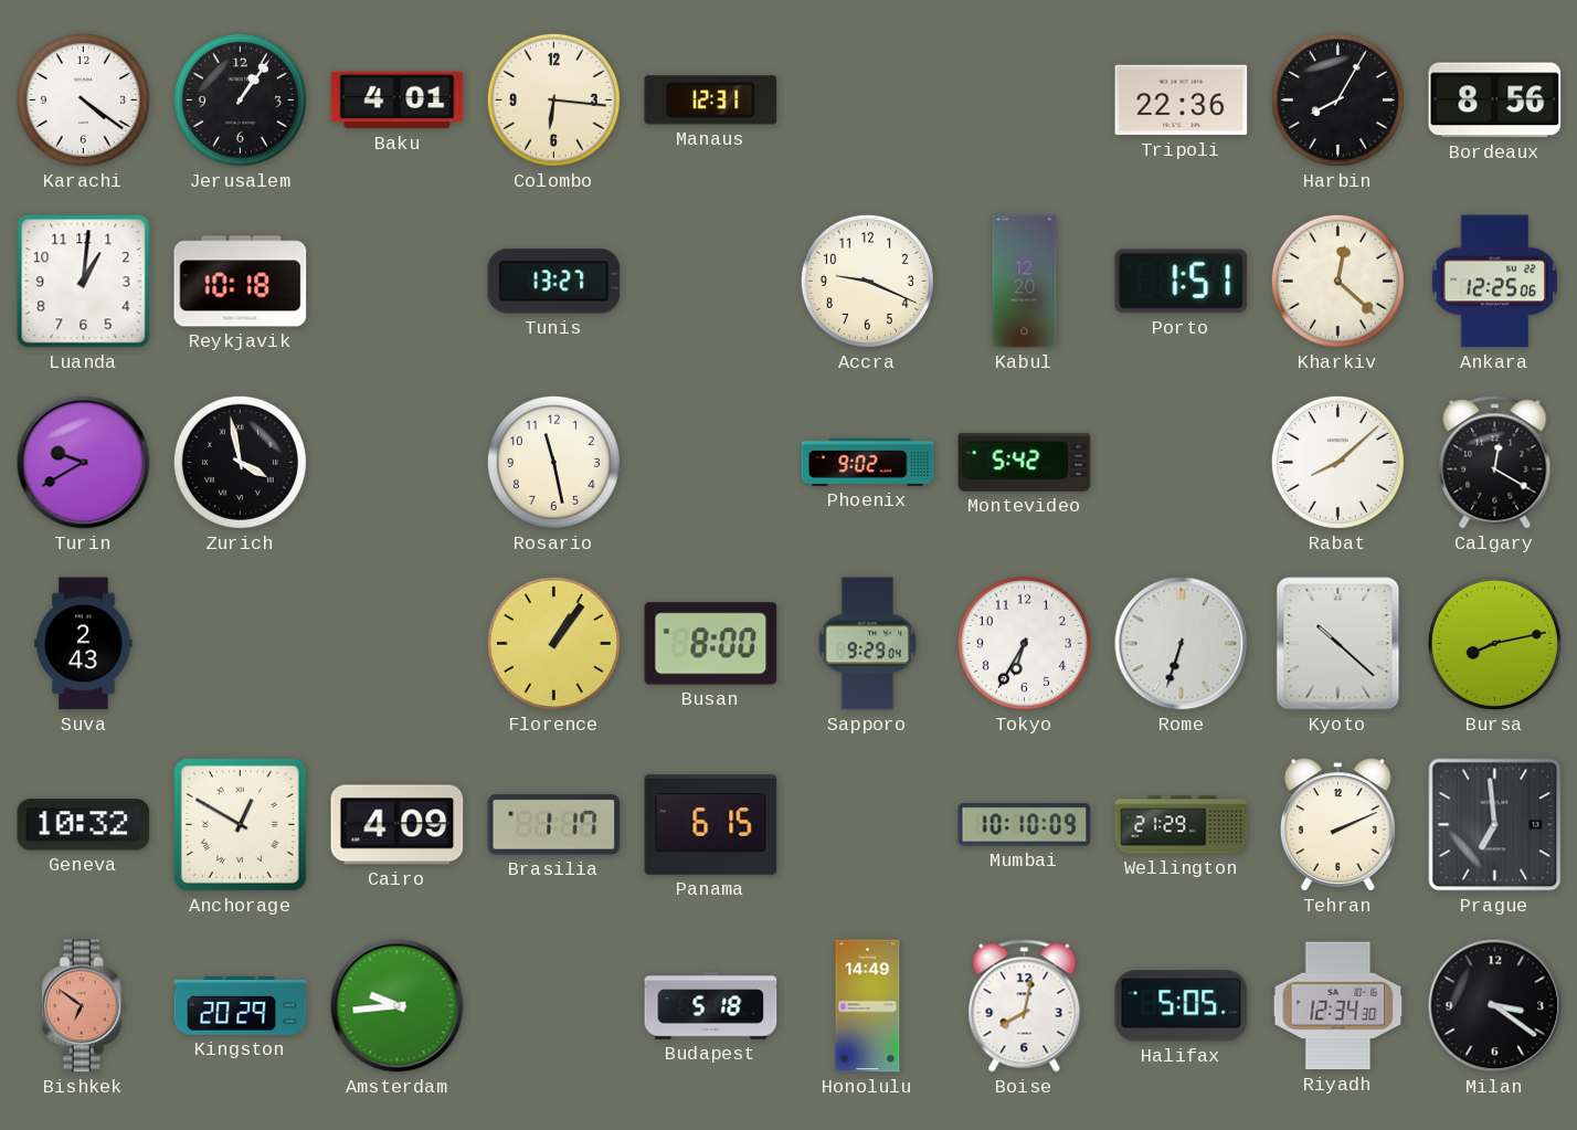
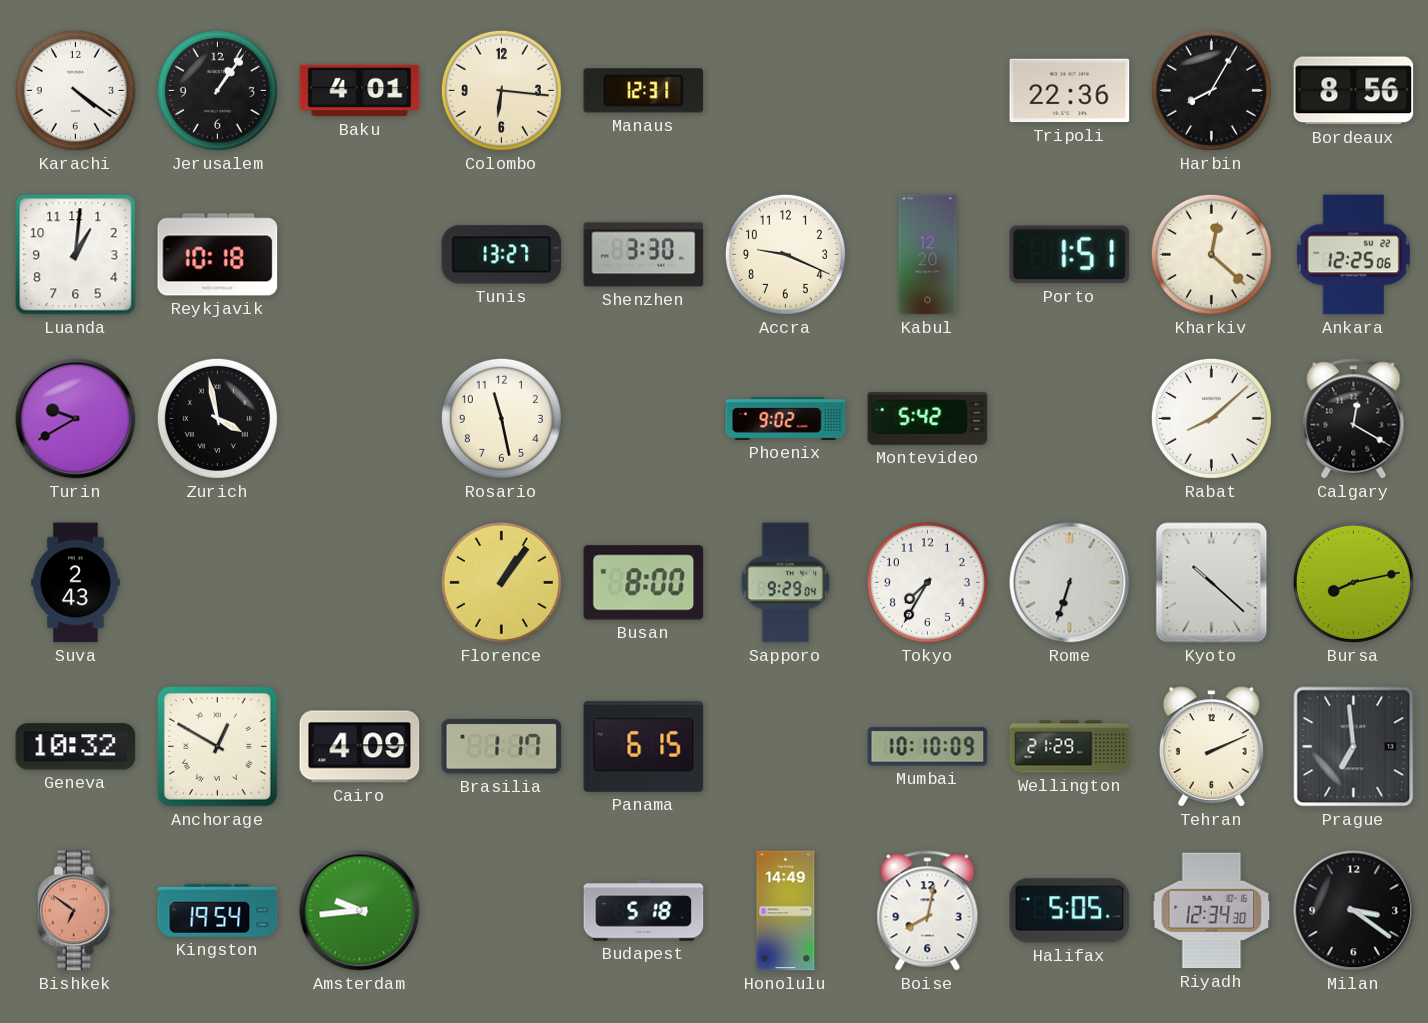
Shenzhen: none -> 3:30
Tokyo: 6:35 -> 7:35
Kingston: 20:29 -> 19:54
